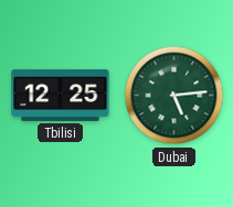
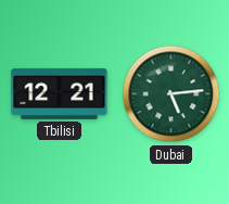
Tbilisi: 12:25 -> 12:21
